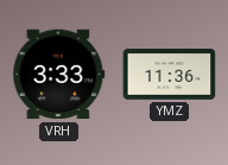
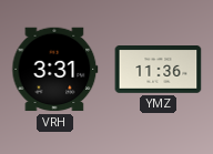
VRH: 3:33 -> 3:31
